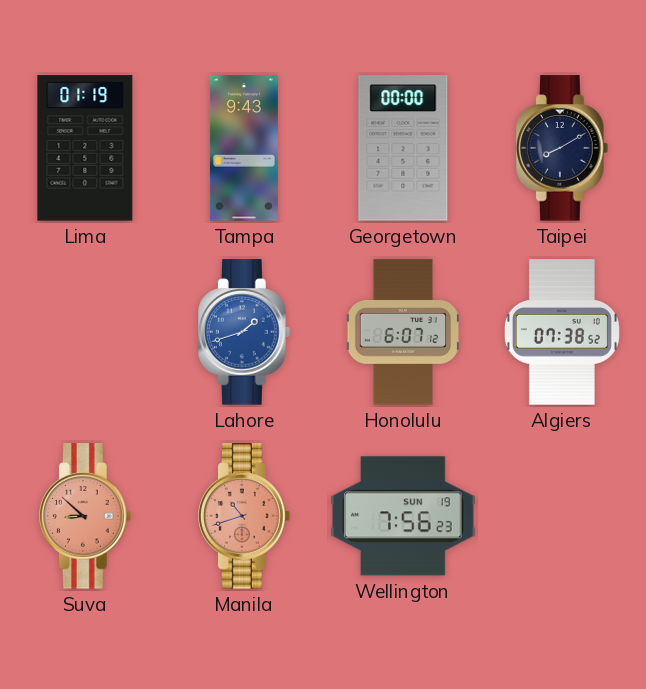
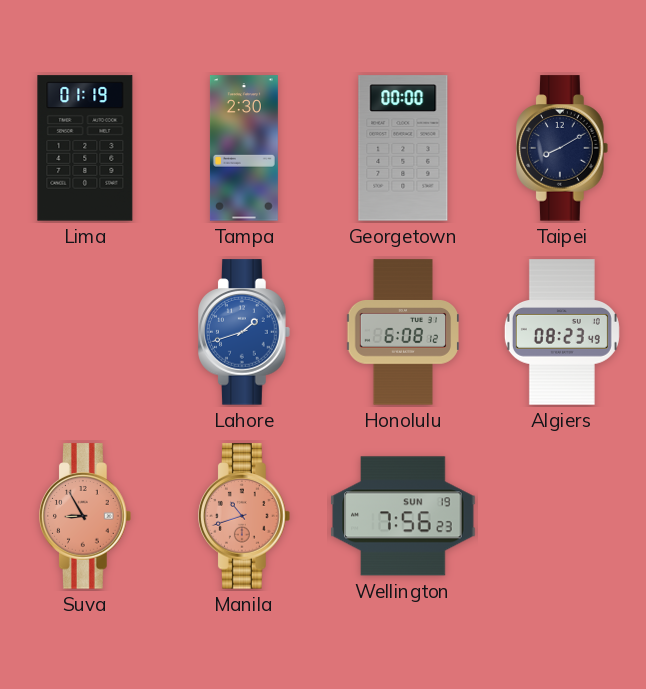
Tampa: 9:43 -> 2:30
Honolulu: 6:07 -> 6:08
Algiers: 07:38 -> 08:23
Suva: 8:52 -> 8:55
